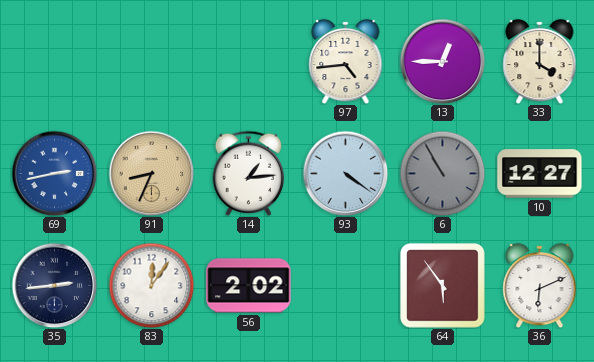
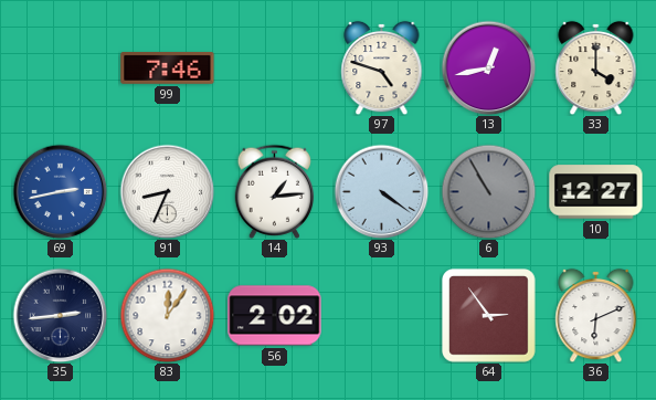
99: none -> 7:46
97: 4:44 -> 4:48
13: 12:45 -> 12:43
91 dial: champagne -> white
64: 5:54 -> 2:54
